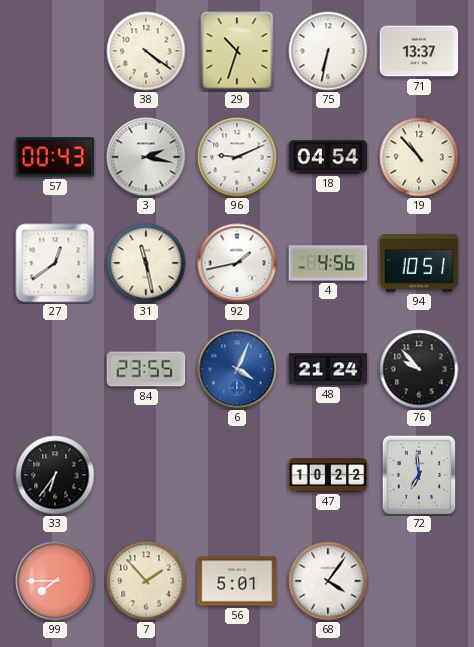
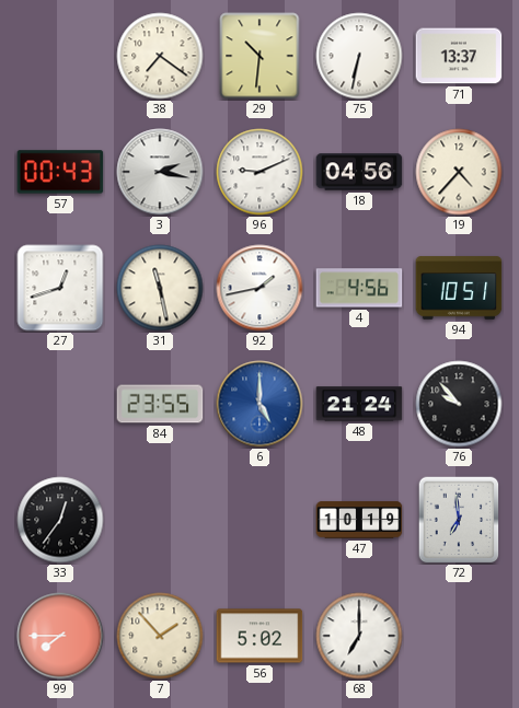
38: 4:21 -> 7:21
29: 10:33 -> 10:31
18: 04:54 -> 04:56
19: 10:53 -> 4:37
27: 12:39 -> 12:42
6: 4:04 -> 5:00
33: 6:36 -> 12:36
47: 10:22 -> 10:19
56: 5:01 -> 5:02
68: 4:06 -> 7:00
